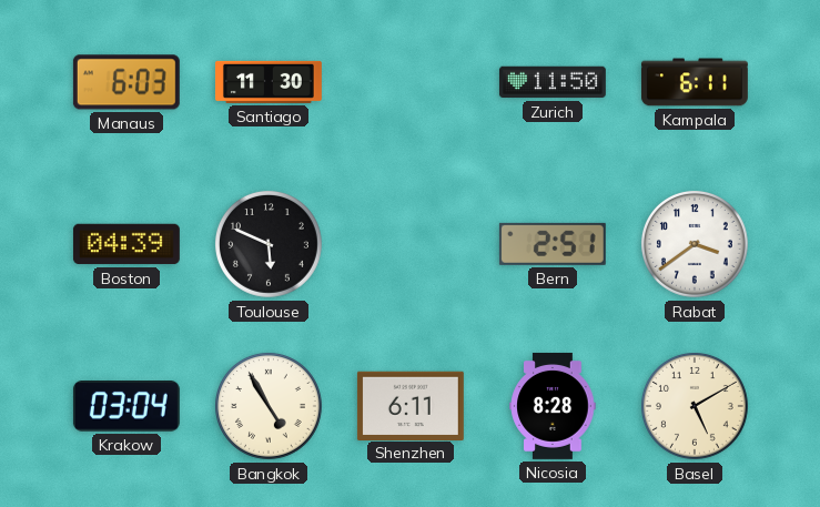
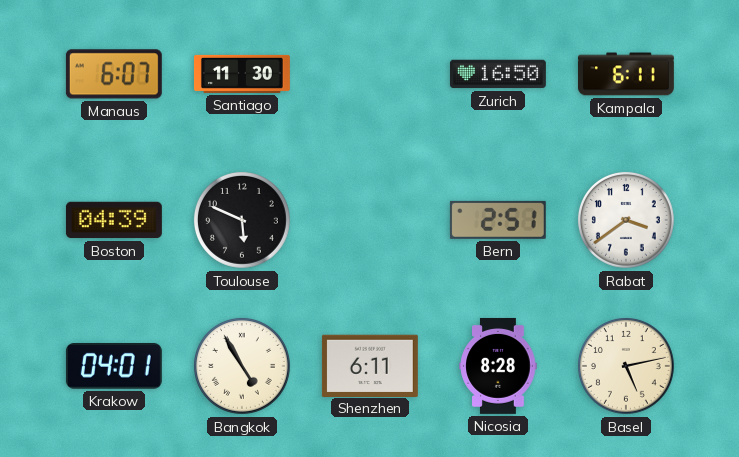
Manaus: 6:03 -> 6:07
Zurich: 11:50 -> 16:50
Krakow: 03:04 -> 04:01
Basel: 5:10 -> 5:13
